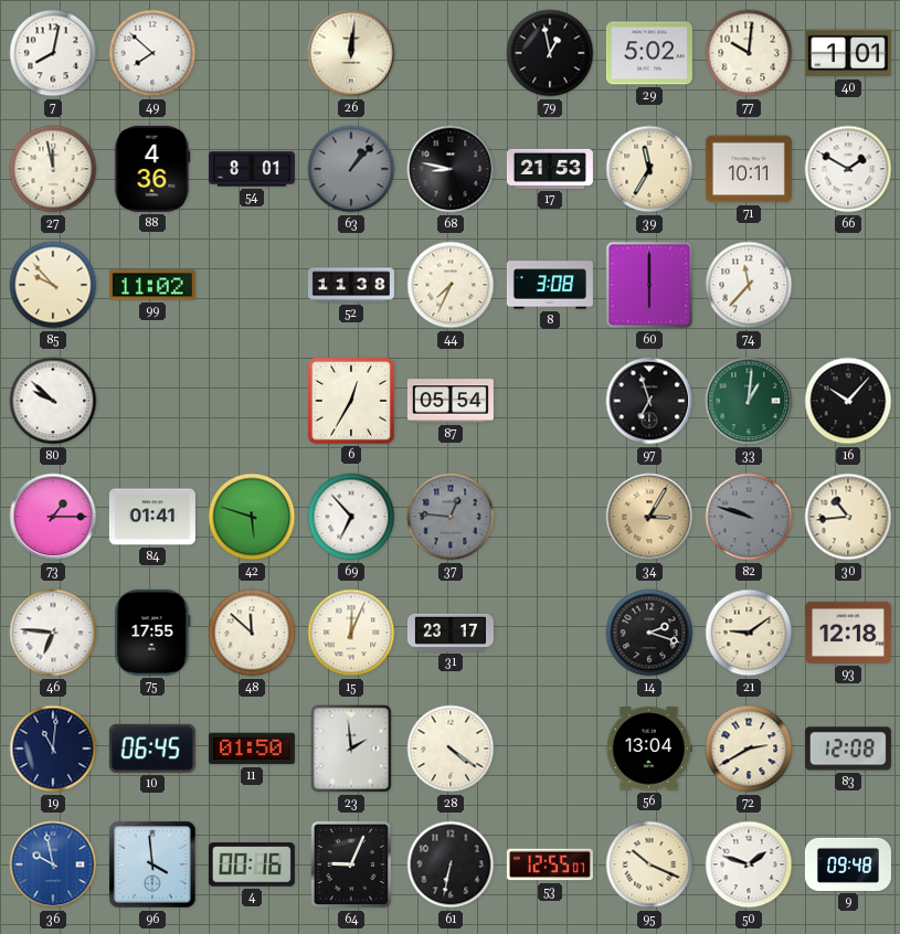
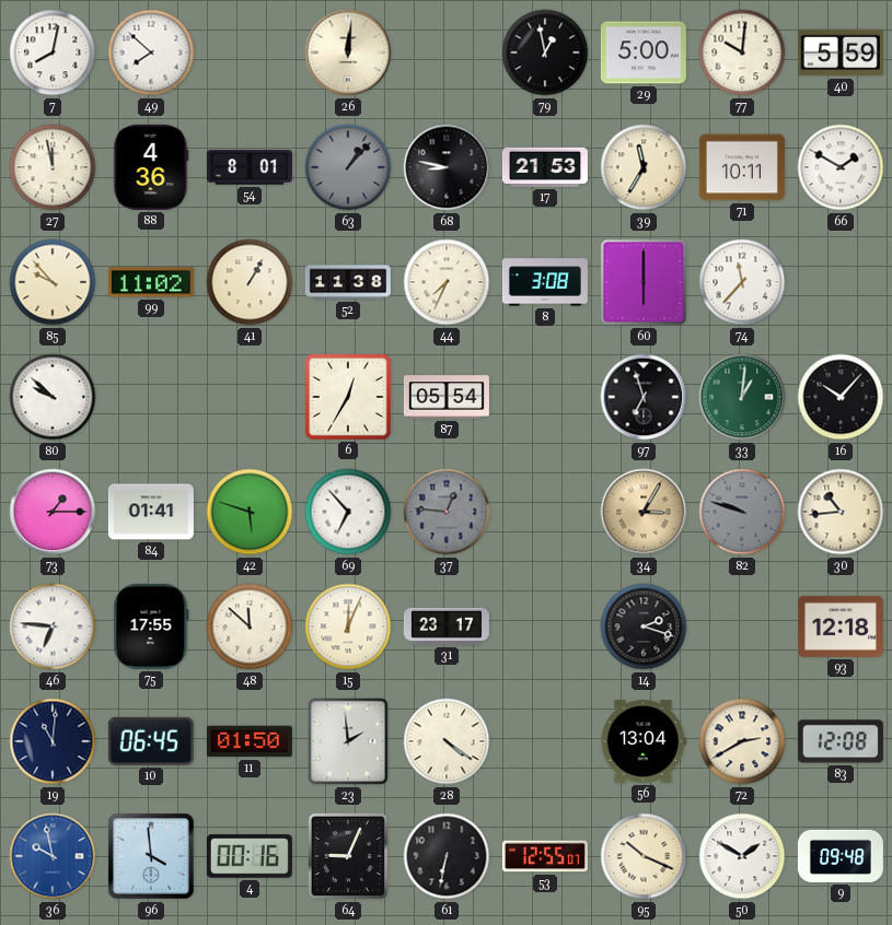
29: 5:02 -> 5:00
40: 1:01 -> 5:59
41: none -> 1:05
21: 9:09 -> none
50: 1:48 -> 1:50
